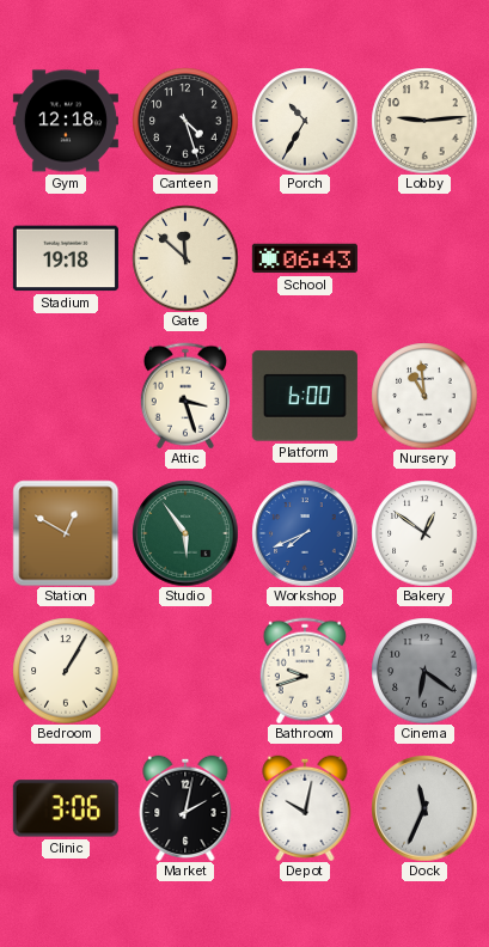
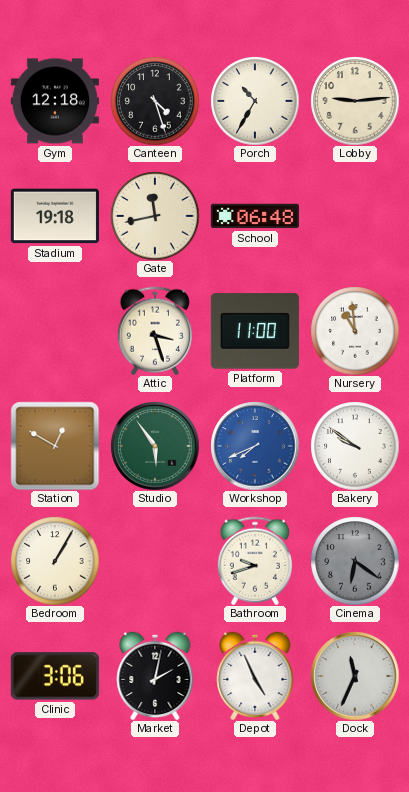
Gate: 11:52 -> 11:43
School: 06:43 -> 06:48
Platform: 6:00 -> 11:00
Bakery: 12:51 -> 9:51
Depot: 10:02 -> 4:56
